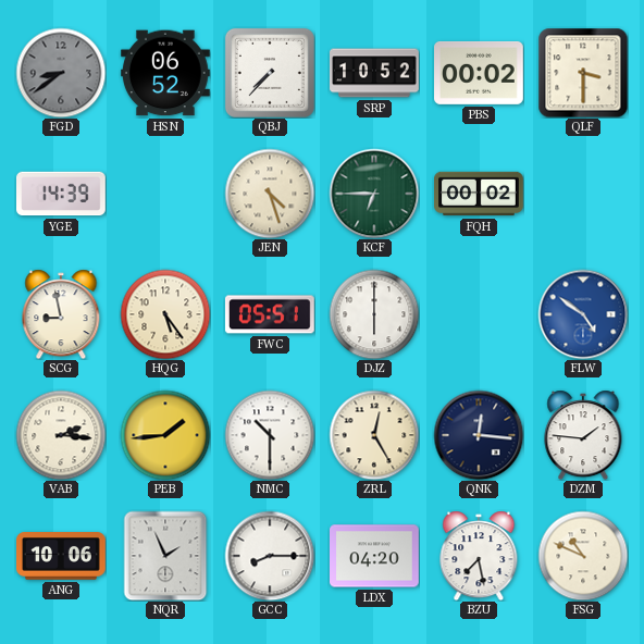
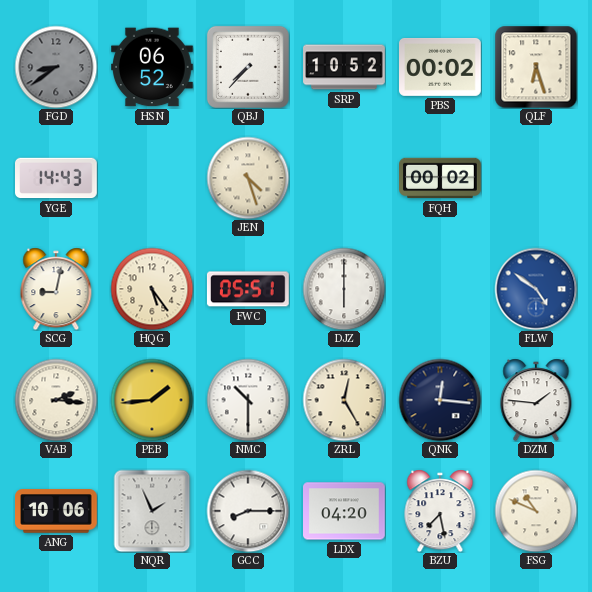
QLF: 3:30 -> 6:27
YGE: 14:39 -> 14:43
KCF: 6:45 -> none
SCG: 8:58 -> 9:02
